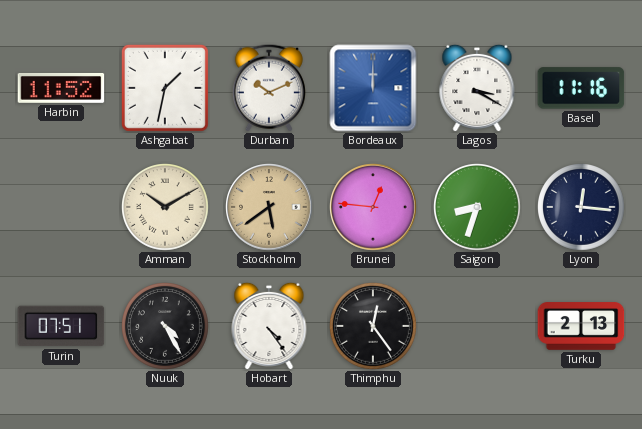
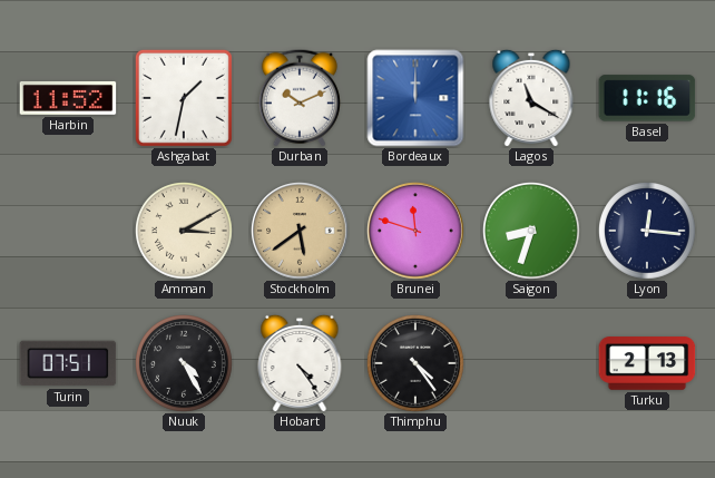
Lagos: 3:20 -> 11:20
Amman: 10:10 -> 3:10
Brunei: 12:46 -> 11:48
Thimphu: 12:24 -> 4:24
